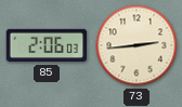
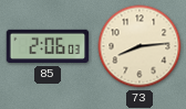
73: 2:44 -> 8:14
